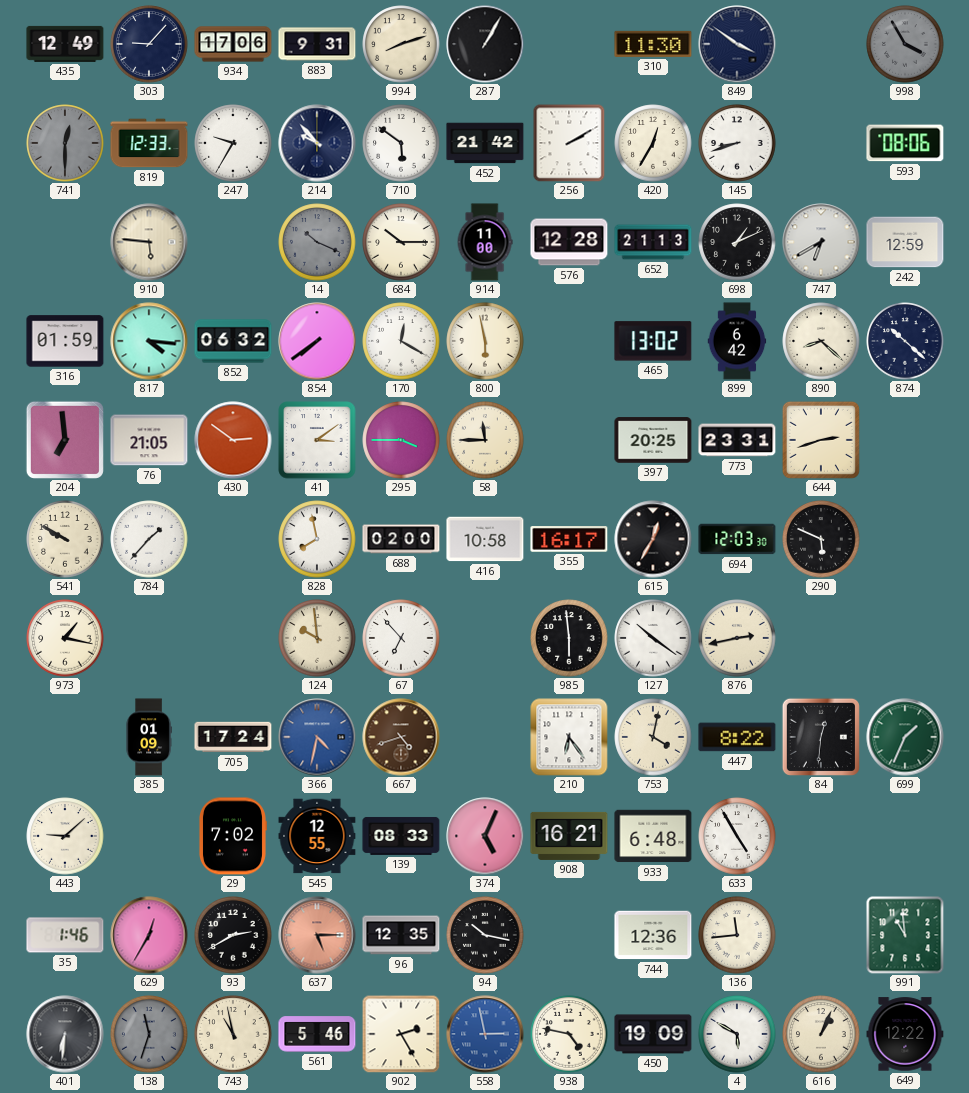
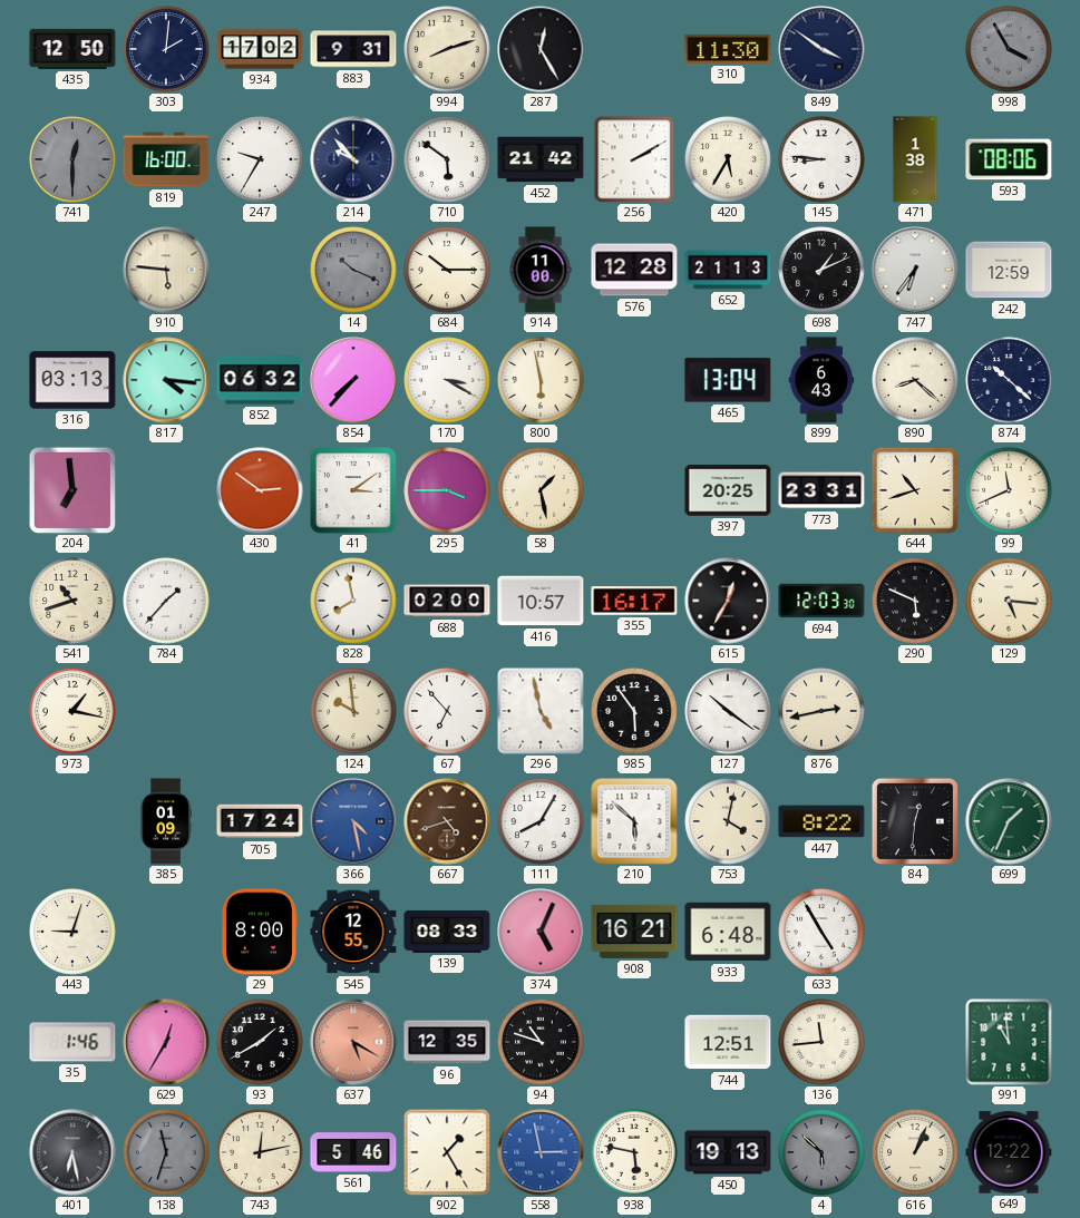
435: 12:49 -> 12:50
303: 9:07 -> 2:01
934: 17:06 -> 17:02
287: 1:05 -> 12:25
819: 12:33 -> 16:00
420: 12:35 -> 5:35
145: 8:42 -> 8:46
471: none -> 1:38
747: 6:40 -> 6:36
316: 01:59 -> 03:13
854: 7:39 -> 7:37
170: 12:20 -> 3:20
465: 13:02 -> 13:04
899: 6:42 -> 6:43
76: 21:05 -> none
58: 11:45 -> 1:28
644: 2:42 -> 10:42
99: none -> 11:41
541: 9:50 -> 10:42
416: 10:58 -> 10:57
129: none -> 5:16
296: none -> 4:58
985: 5:59 -> 5:54
366: 4:32 -> 4:28
111: none -> 8:05
210: 6:24 -> 5:52
443: 9:08 -> 9:03
29: 7:02 -> 8:00
93: 2:40 -> 1:40
637: 5:15 -> 5:20
94: 10:17 -> 10:48
744: 12:36 -> 12:51
401: 6:31 -> 6:28
743: 10:58 -> 12:13
902: 2:25 -> 1:25
938: 4:47 -> 5:47
450: 19:09 -> 19:13
4: 5:50 -> 5:52
4 dial: white -> grey
